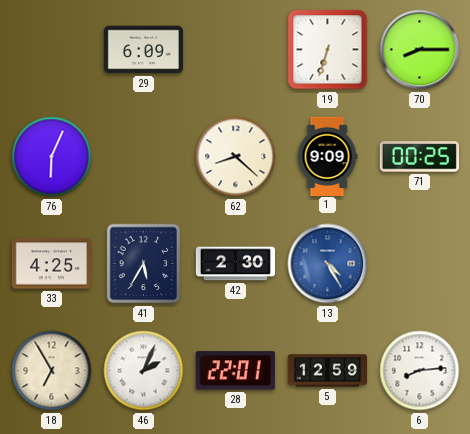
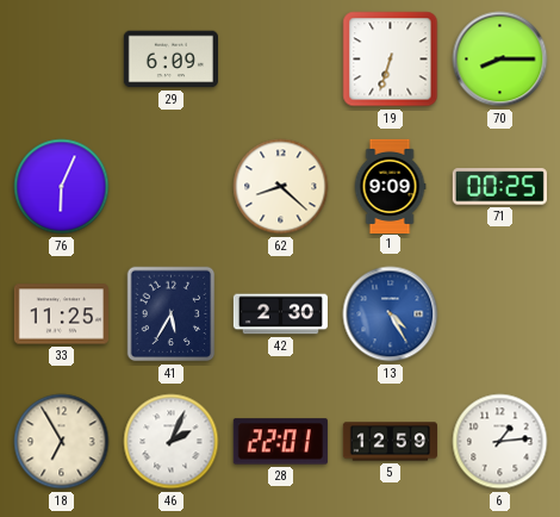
33: 4:25 -> 11:25
6: 8:14 -> 1:14
